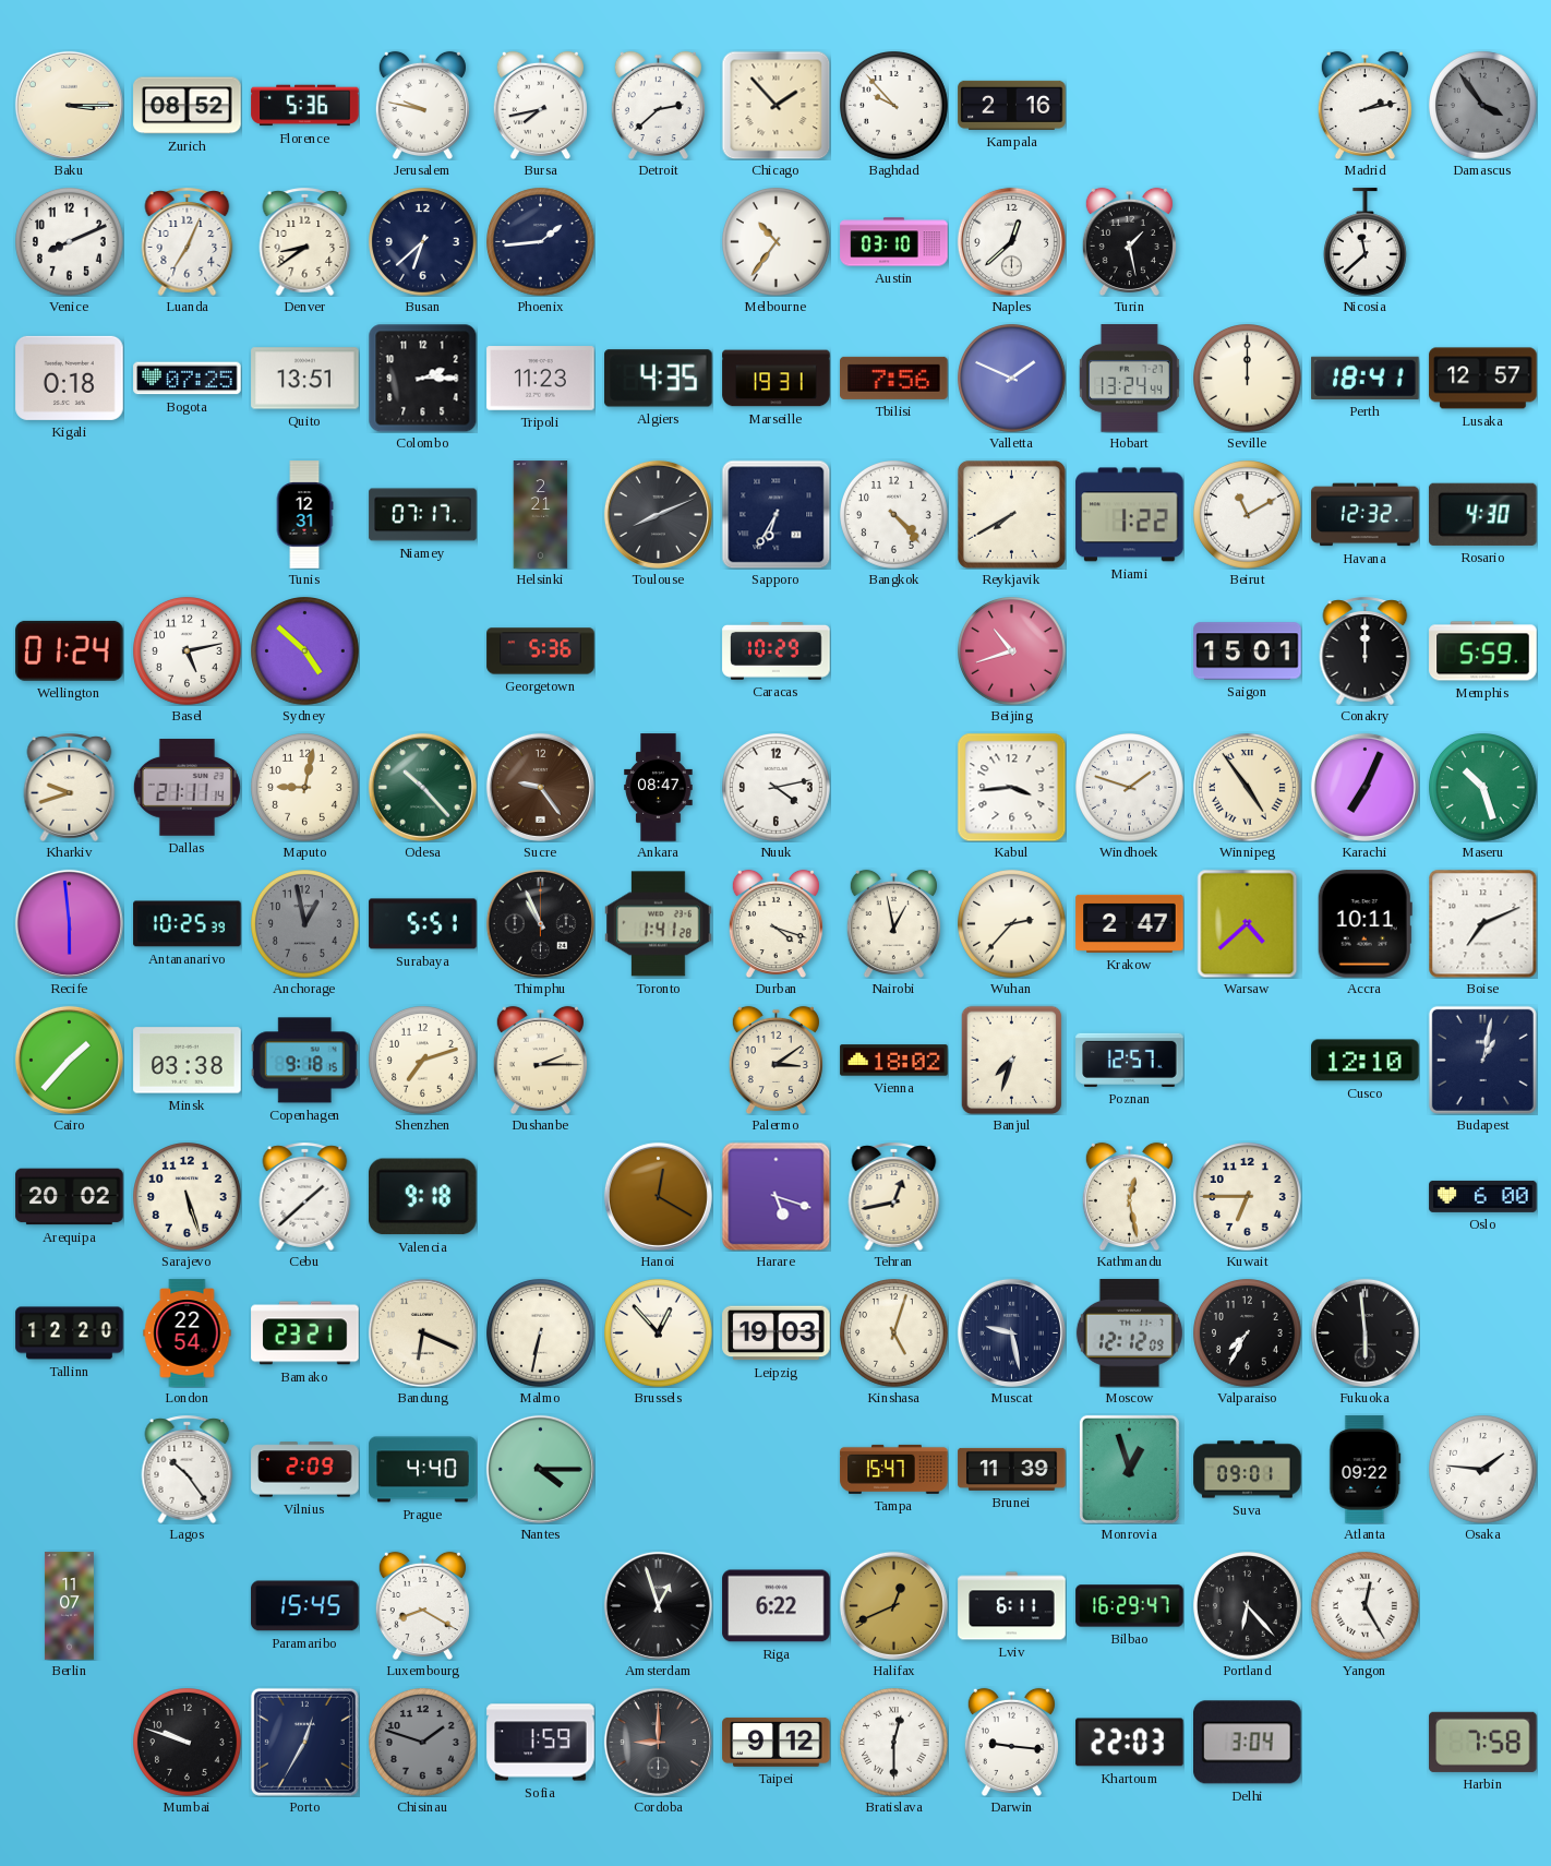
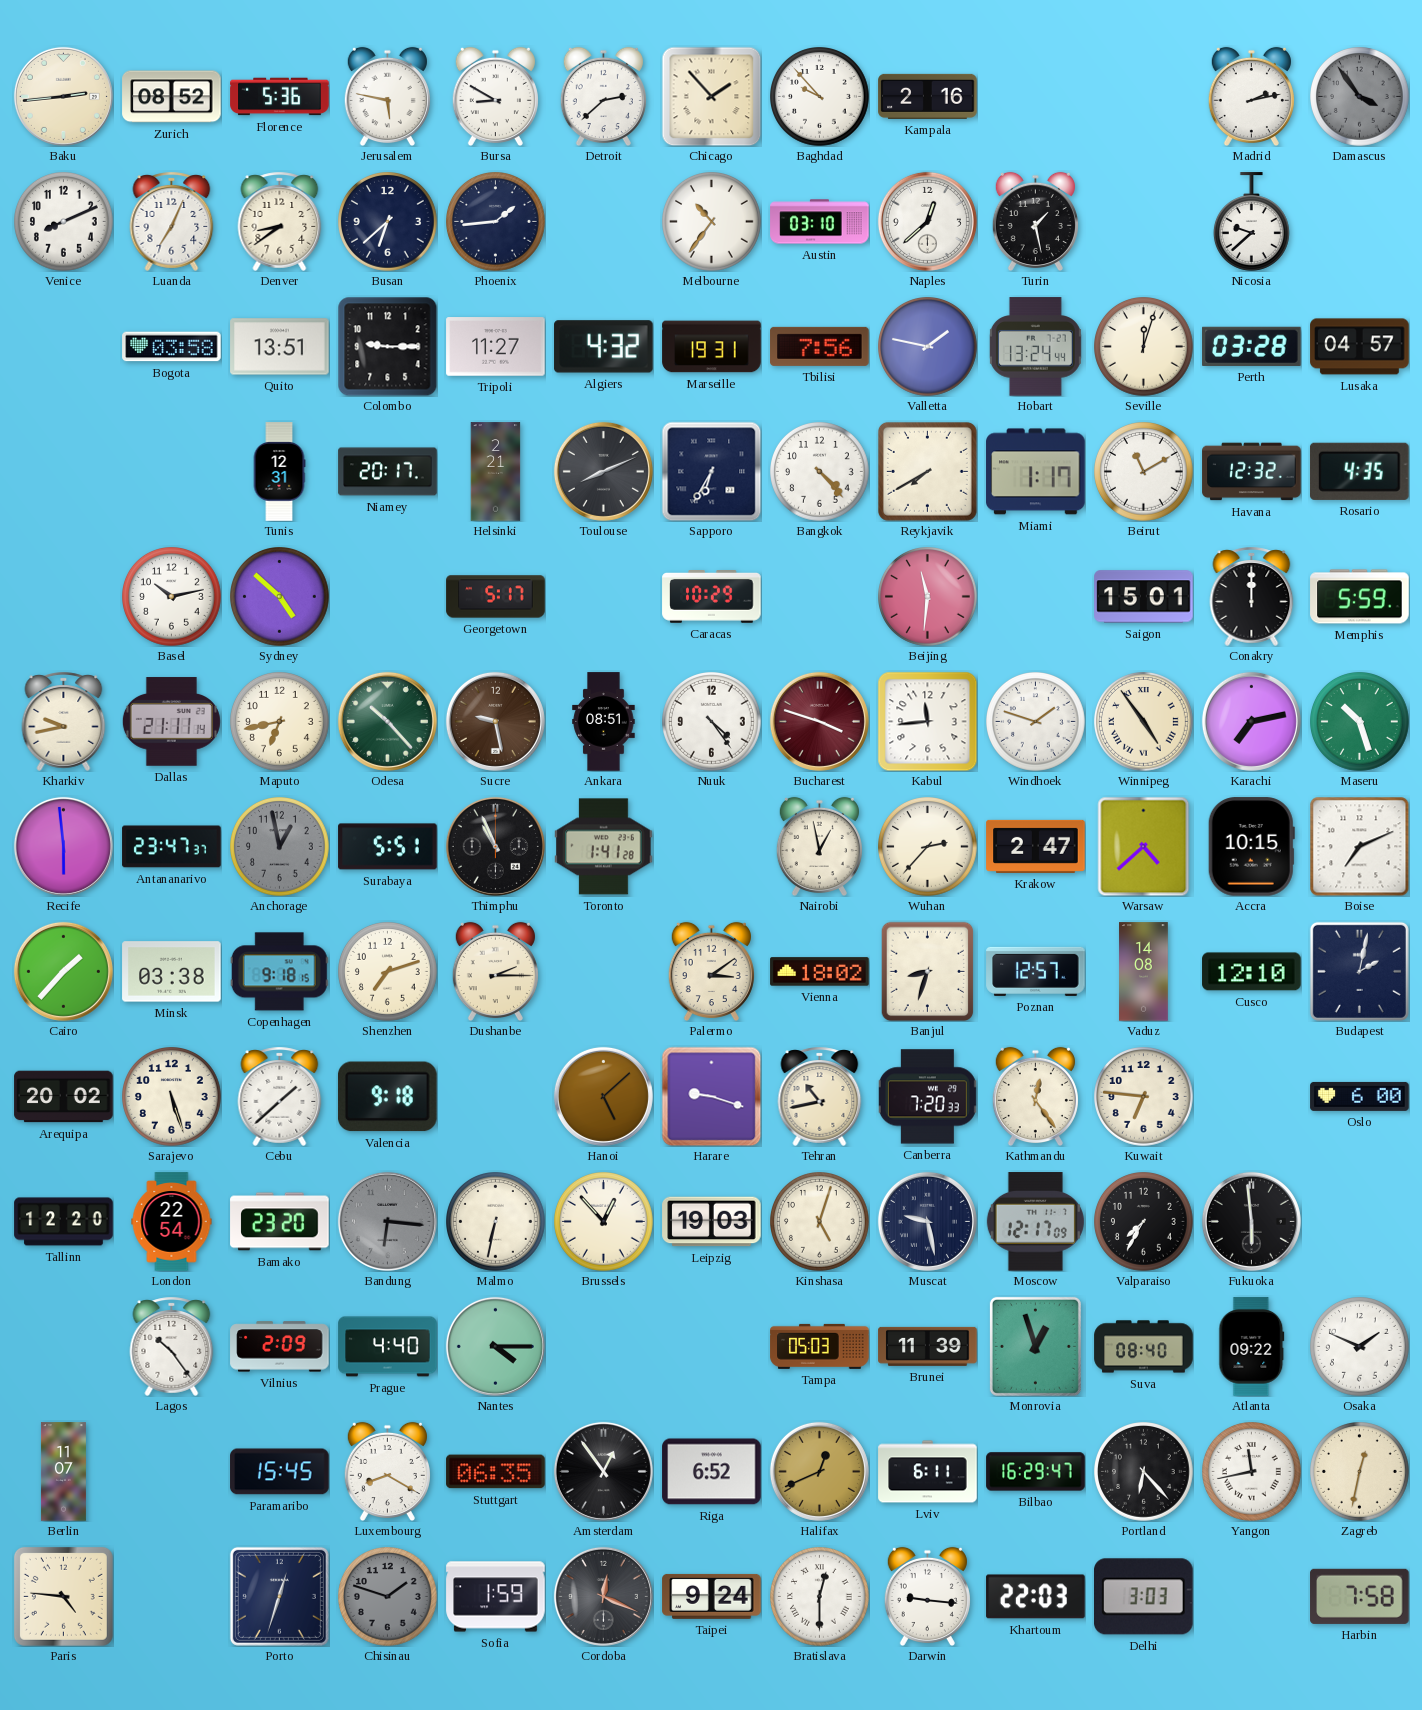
Baku: 3:15 -> 2:44
Jerusalem: 9:47 -> 5:47
Bursa: 7:43 -> 8:50
Nicosia: 11:38 -> 9:38
Kigali: 0:18 -> none
Bogota: 07:25 -> 03:58
Colombo: 2:15 -> 9:15
Tripoli: 11:23 -> 11:27
Algiers: 4:35 -> 4:32
Valletta: 1:49 -> 1:47
Seville: 12:00 -> 12:03
Perth: 18:41 -> 03:28
Lusaka: 12:57 -> 04:57
Niamey: 07:17 -> 20:17
Miami: 1:22 -> 1:17
Rosario: 4:30 -> 4:35
Wellington: 01:24 -> none
Basel: 5:13 -> 10:13
Georgetown: 5:36 -> 5:17
Beijing: 10:42 -> 11:31
Kharkiv: 9:42 -> 9:43
Maputo: 9:02 -> 6:43
Sucre: 9:24 -> 9:28
Ankara: 08:47 -> 08:51
Nuuk: 4:13 -> 4:24
Bucharest: none -> 3:48
Kabul: 3:44 -> 11:44
Karachi: 7:04 -> 7:13
Antananarivo: 10:25 -> 23:47
Durban: 4:18 -> none
Accra: 10:11 -> 10:15
Banjul: 7:33 -> 8:33
Vaduz: none -> 14:08
Budapest: 1:02 -> 2:02
Hanoi: 12:20 -> 5:08
Harare: 5:18 -> 9:18
Tehran: 12:43 -> 10:43
Canberra: none -> 7:20
Kathmandu: 12:28 -> 12:24
Kuwait: 6:45 -> 6:46
Bamako: 23:21 -> 23:20
Bandung: 6:19 -> 6:16
Bandung dial: cream -> grey
Moscow: 12:12 -> 12:17
Tampa: 15:47 -> 05:03
Suva: 09:01 -> 08:40
Osaka: 1:46 -> 1:49
Stuttgart: none -> 06:35
Amsterdam: 12:57 -> 12:54
Riga: 6:22 -> 6:52
Yangon: 12:25 -> 11:43
Zagreb: none -> 12:32
Paris: none -> 4:46
Mumbai: 9:48 -> none
Porto: 12:35 -> 12:33
Cordoba: 9:00 -> 12:19
Taipei: 9:12 -> 9:24
Delhi: 3:04 -> 3:03
